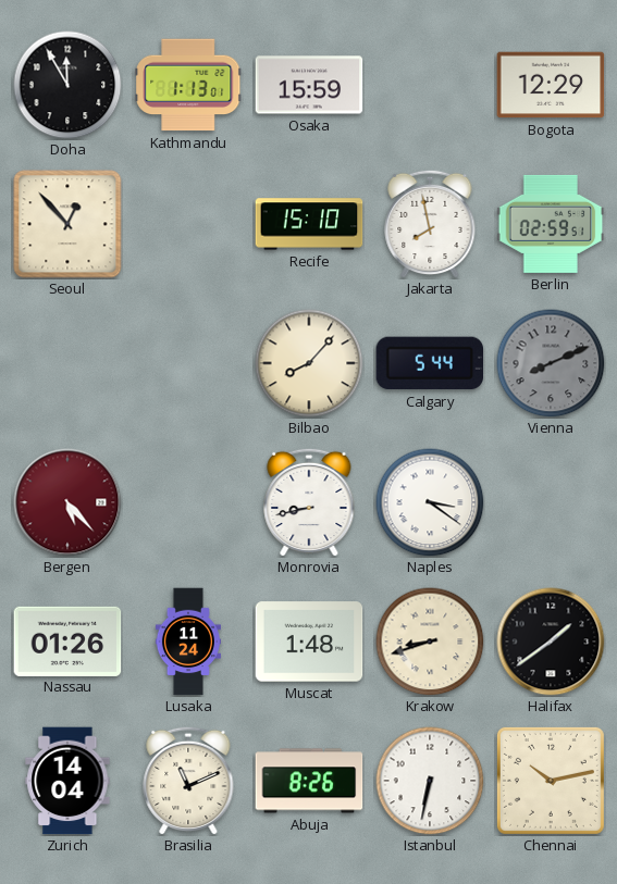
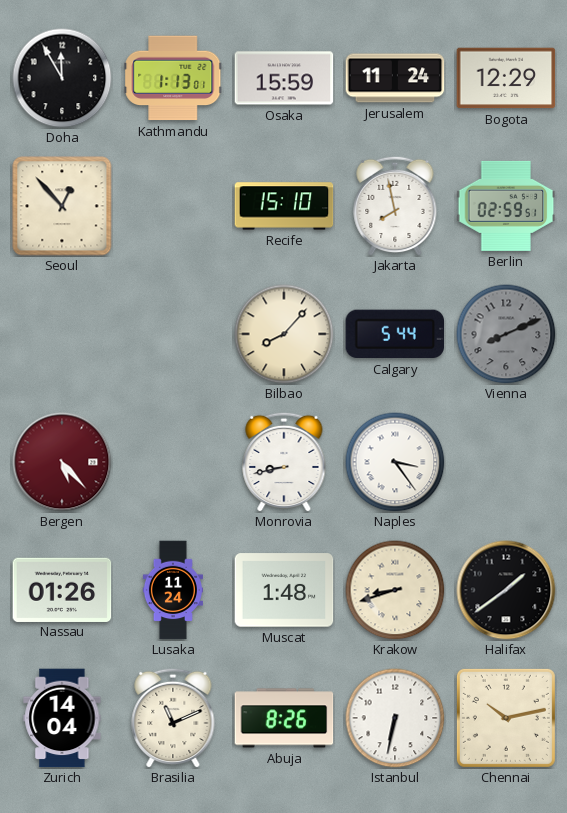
Jerusalem: none -> 11:24
Naples: 3:21 -> 3:24
